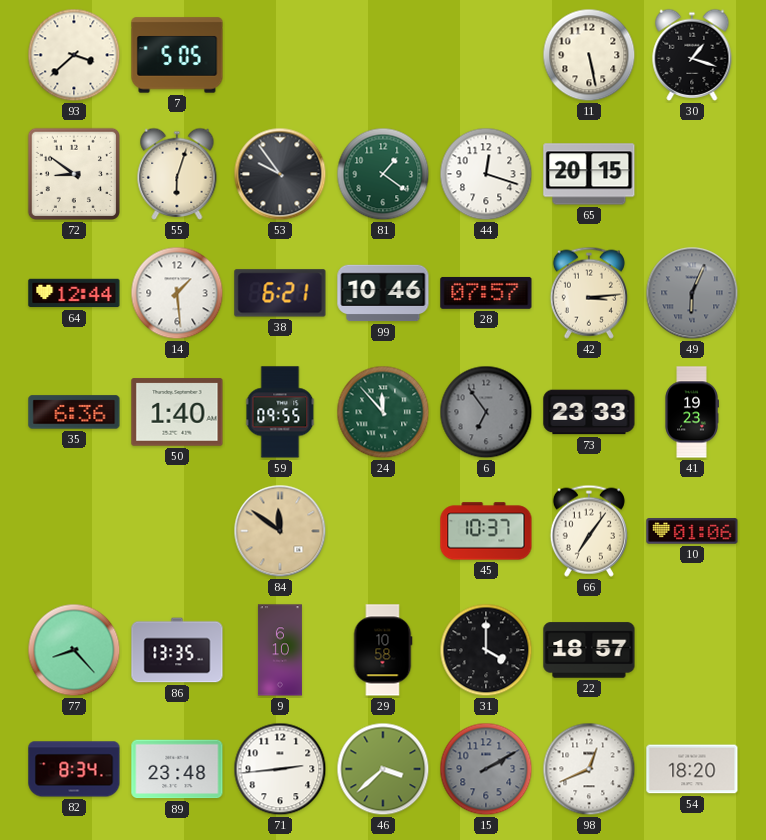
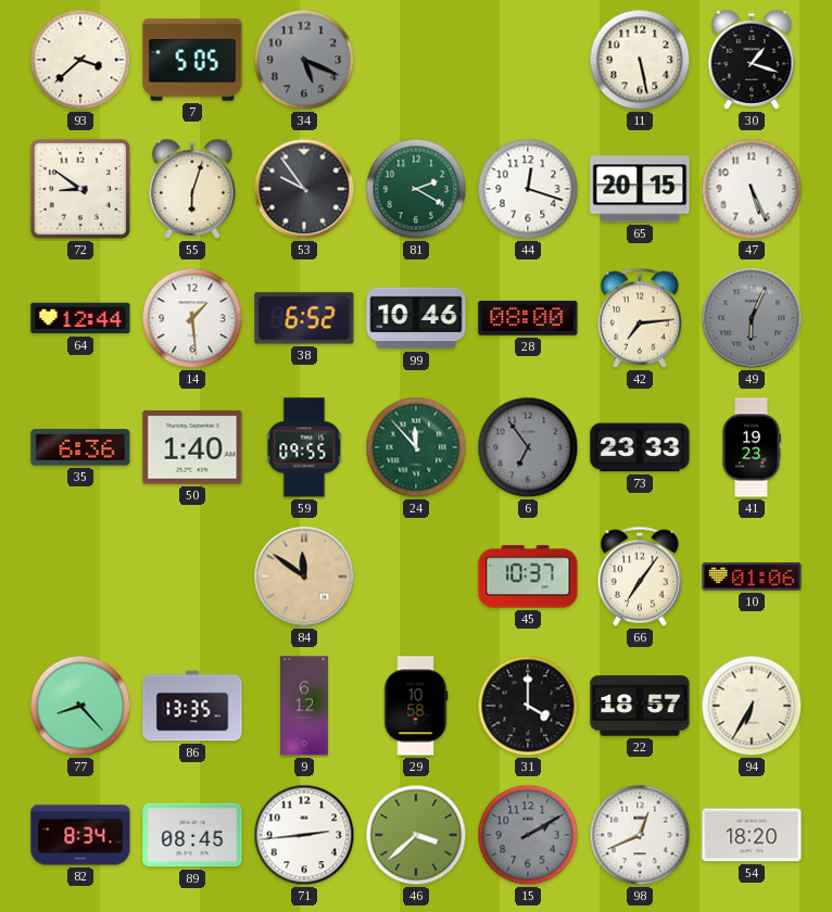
34: none -> 5:19
81: 1:21 -> 2:20
47: none -> 5:26
38: 6:21 -> 6:52
28: 07:57 -> 08:00
42: 3:14 -> 7:14
9: 6:10 -> 6:12
94: none -> 6:35
89: 23:48 -> 08:45
